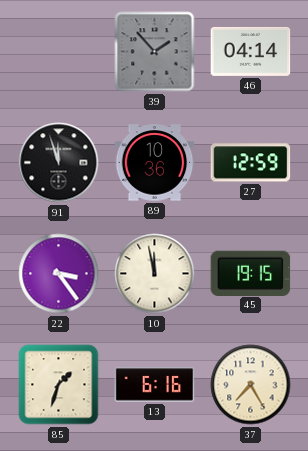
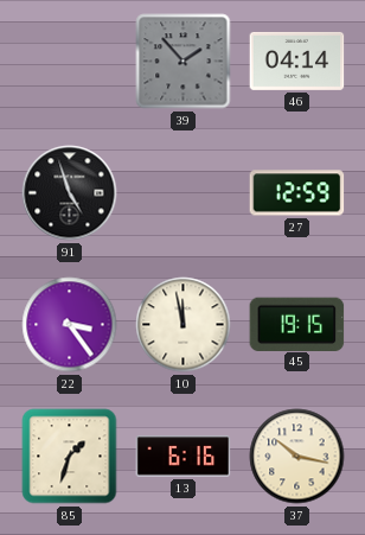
91: 11:57 -> 4:57
89: 10:36 -> none
37: 7:25 -> 10:17
